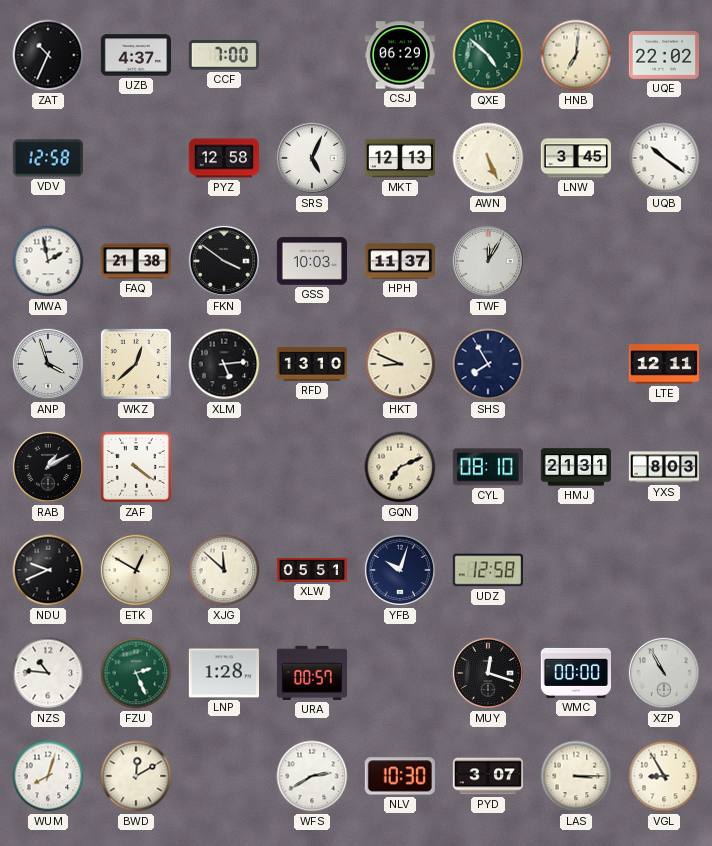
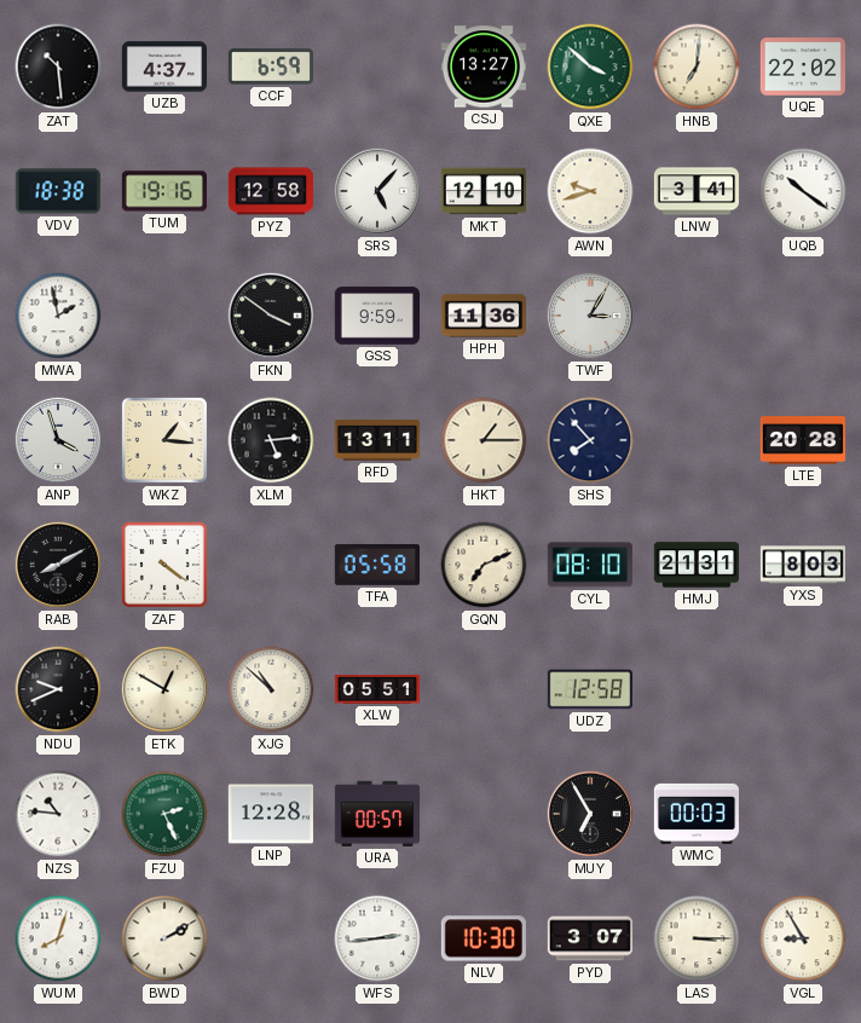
ZAT: 10:34 -> 10:29
CCF: 7:00 -> 6:59
CSJ: 06:29 -> 13:27
QXE: 4:52 -> 3:52
VDV: 12:58 -> 18:38
TUM: none -> 19:16
SRS: 5:04 -> 5:07
MKT: 12:13 -> 12:10
AWN: 5:26 -> 9:42
LNW: 3:45 -> 3:41
FAQ: 21:38 -> none
GSS: 10:03 -> 9:59
HPH: 11:37 -> 11:36
TWF: 12:05 -> 3:05
WKZ: 12:38 -> 1:16
RFD: 13:10 -> 13:11
HKT: 8:49 -> 1:15
SHS: 7:55 -> 7:53
LTE: 12:11 -> 20:28
RAB: 1:10 -> 8:10
TFA: none -> 05:58
XJG: 11:52 -> 10:52
YFB: 10:03 -> none
LNP: 1:28 -> 12:28
MUY: 12:18 -> 6:55
WMC: 00:00 -> 00:03
XZP: 10:55 -> none
BWD: 12:10 -> 2:10
WFS: 2:40 -> 2:44
